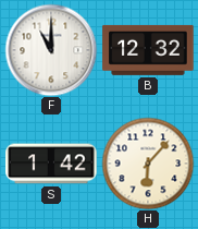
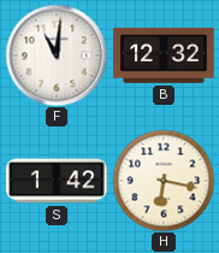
F: 11:00 -> 11:01
H: 6:07 -> 6:17
